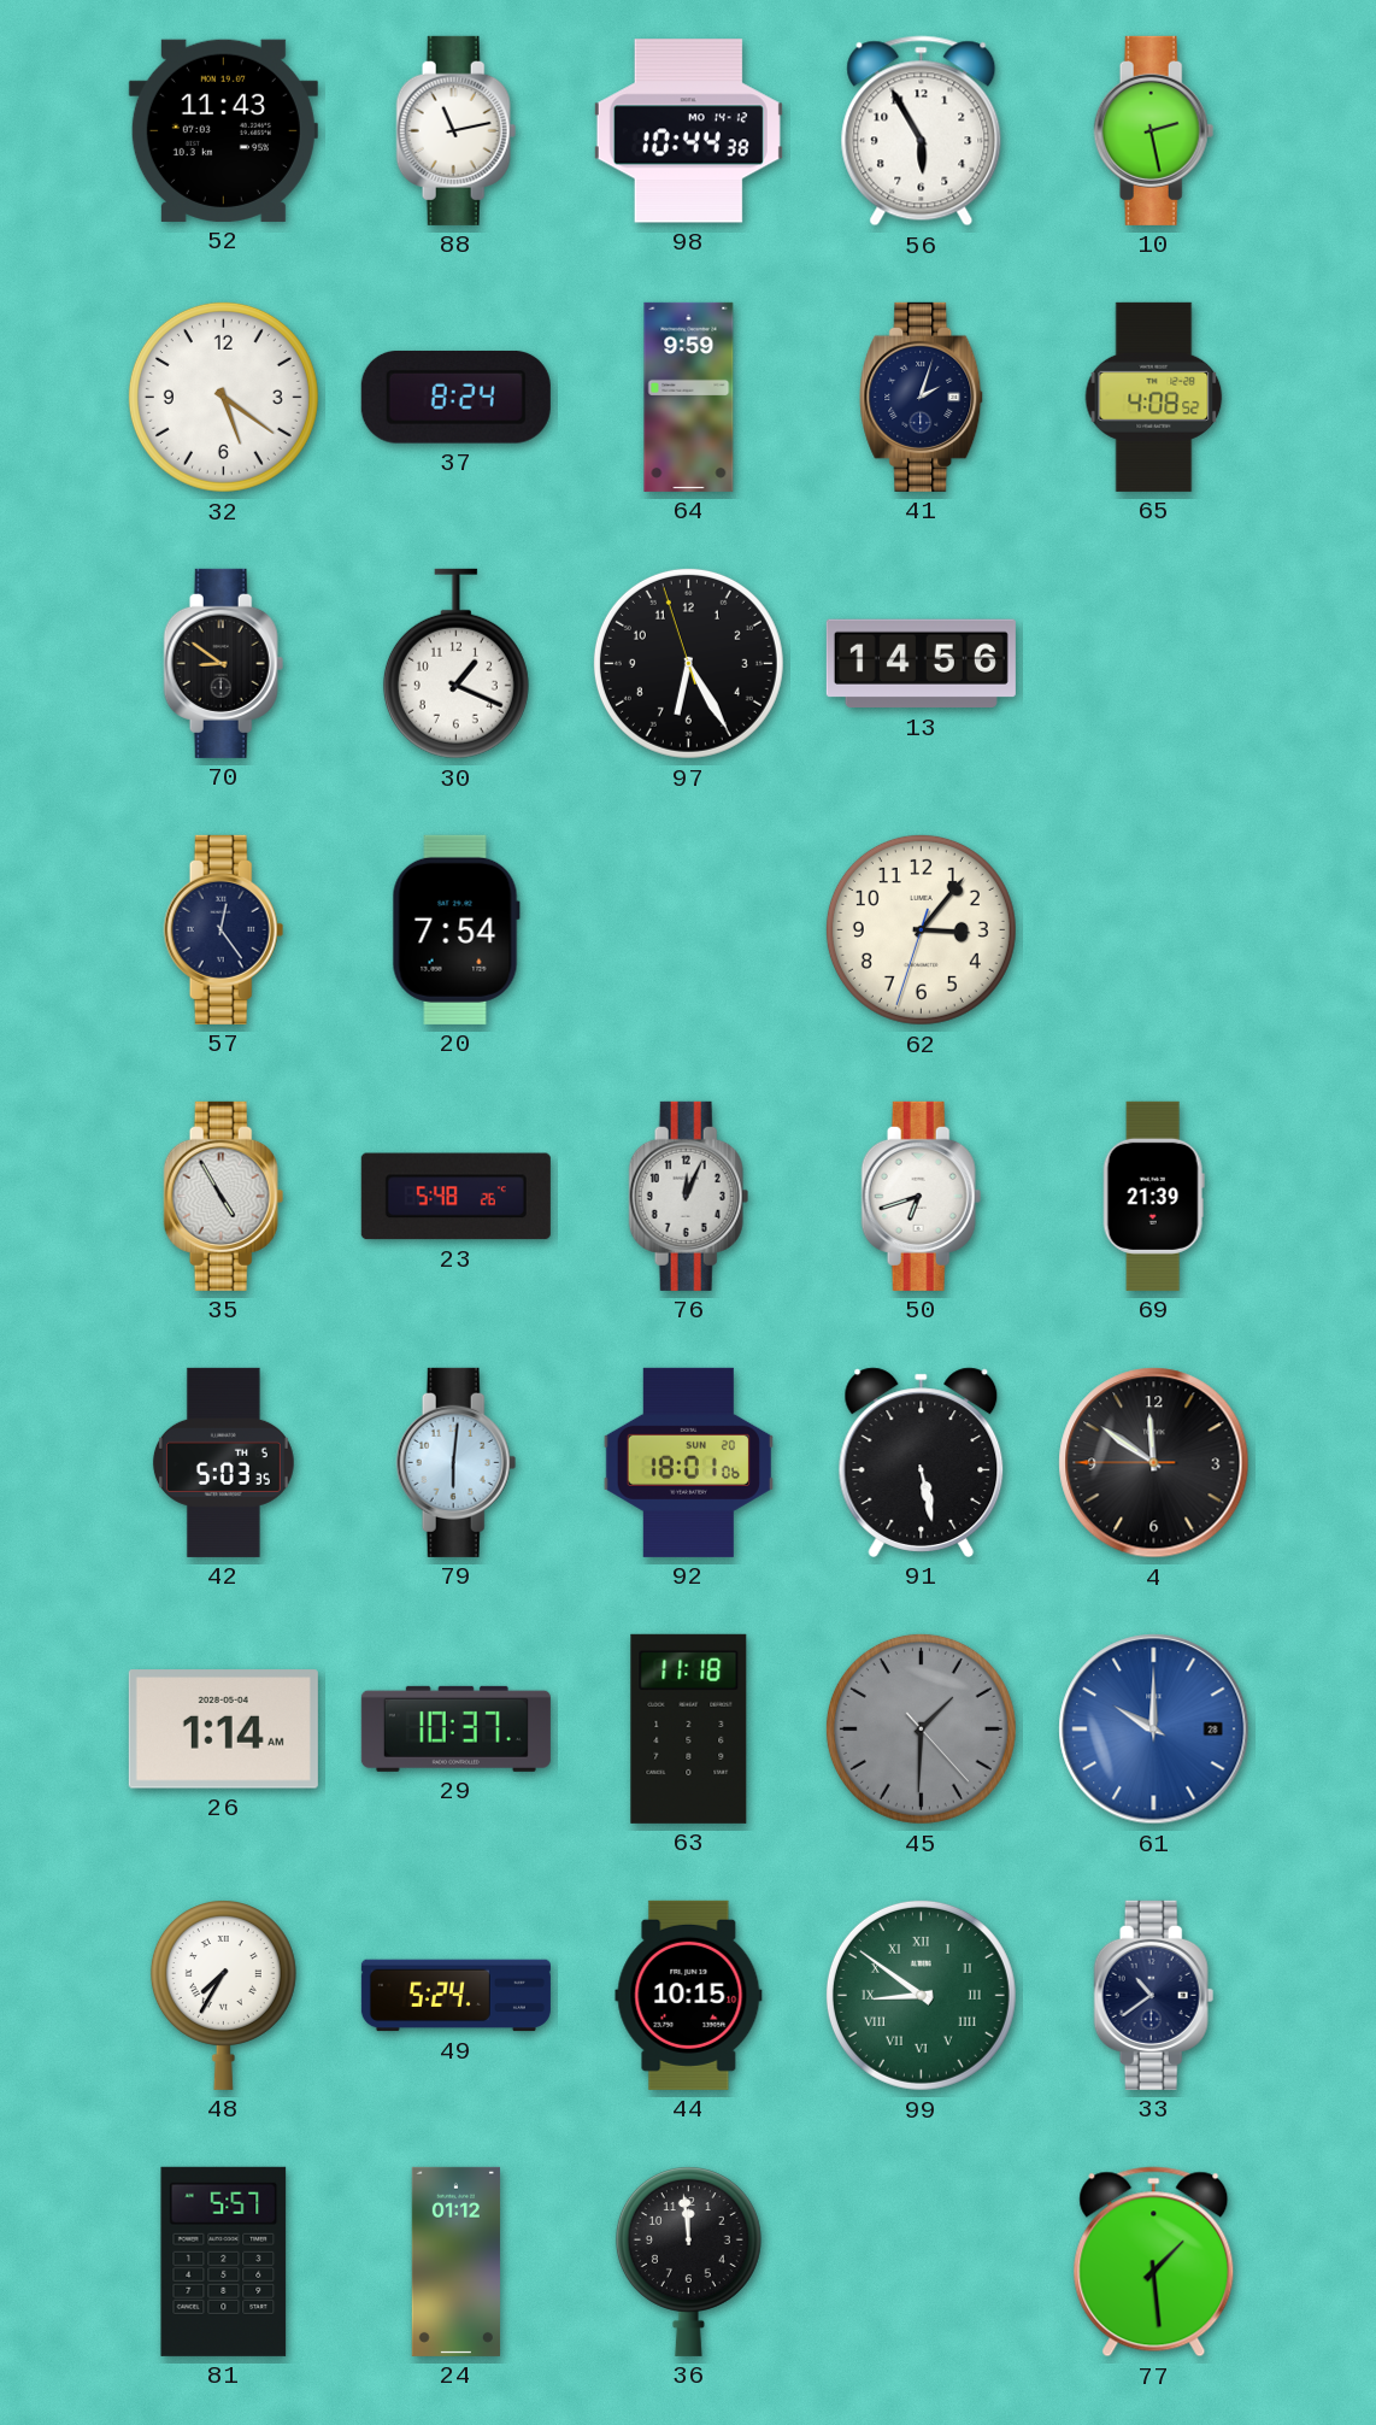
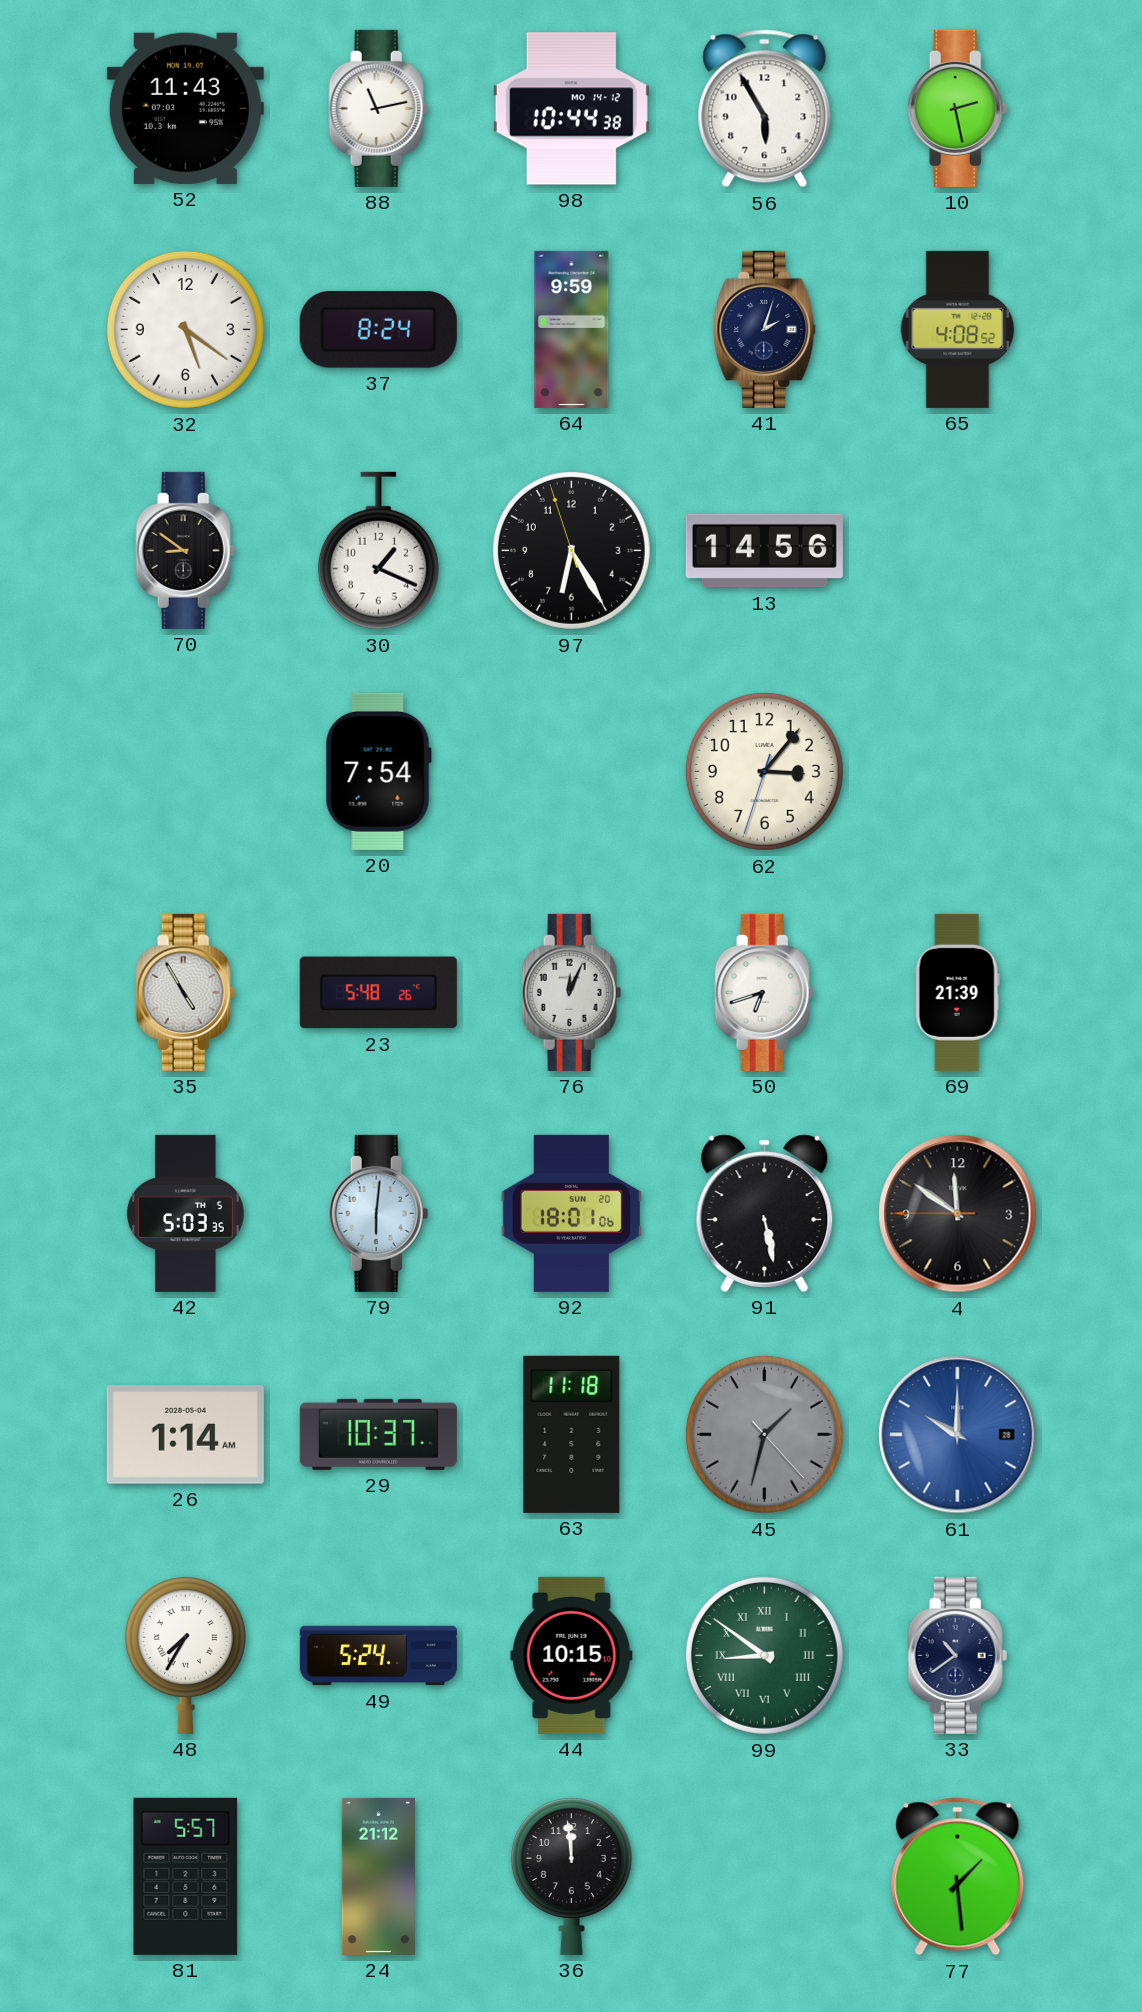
57: 12:24 -> none
45: 1:30 -> 1:32
24: 01:12 -> 21:12
